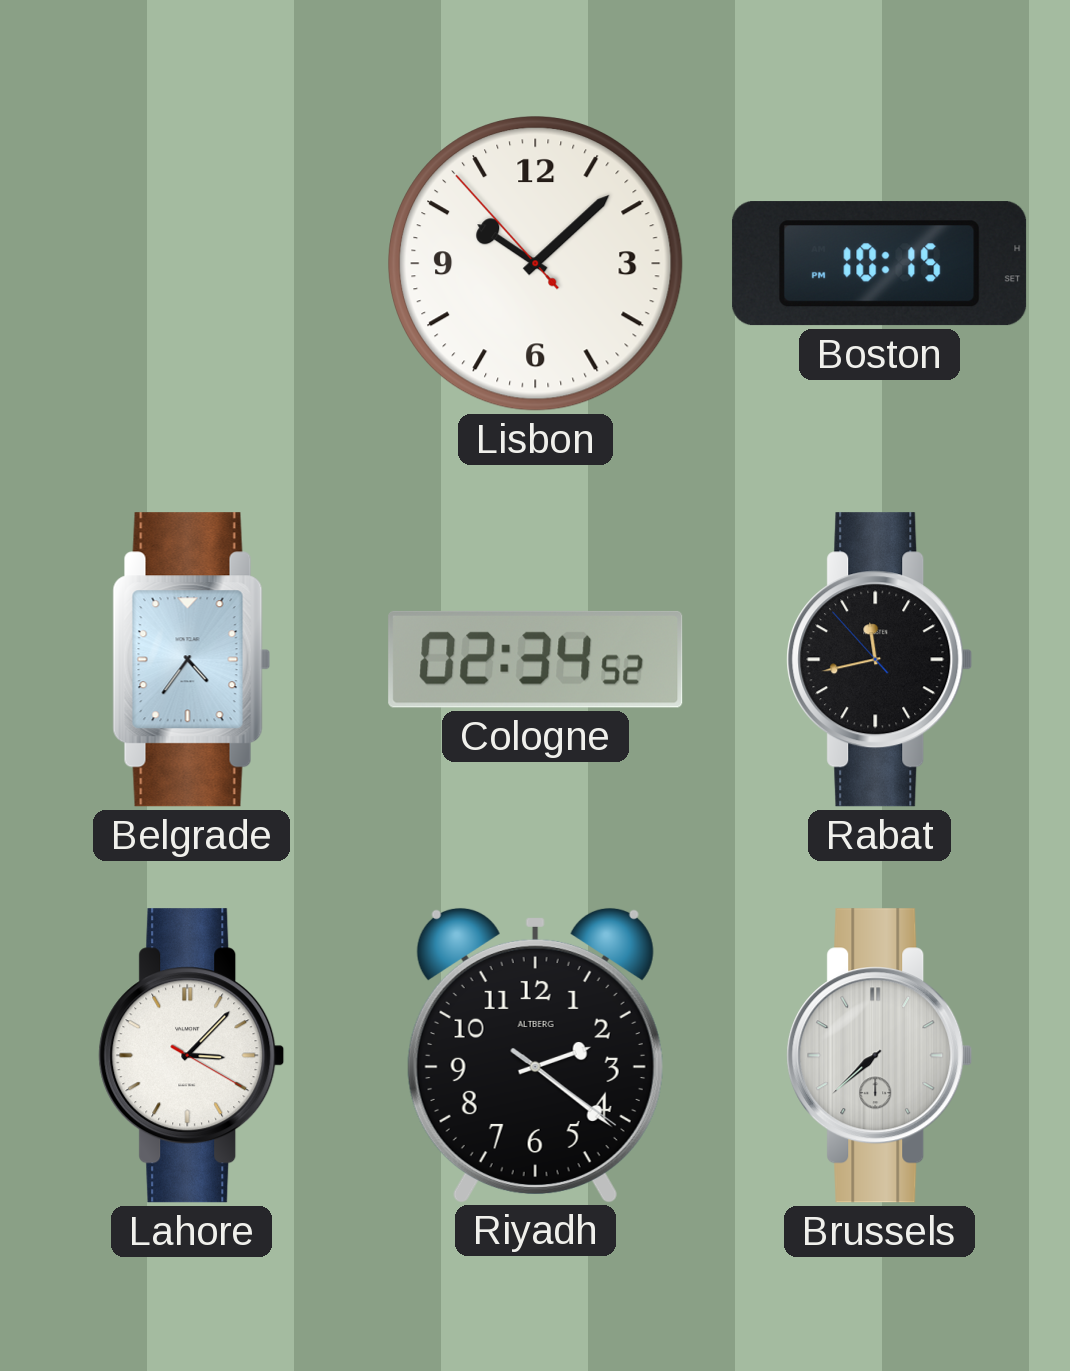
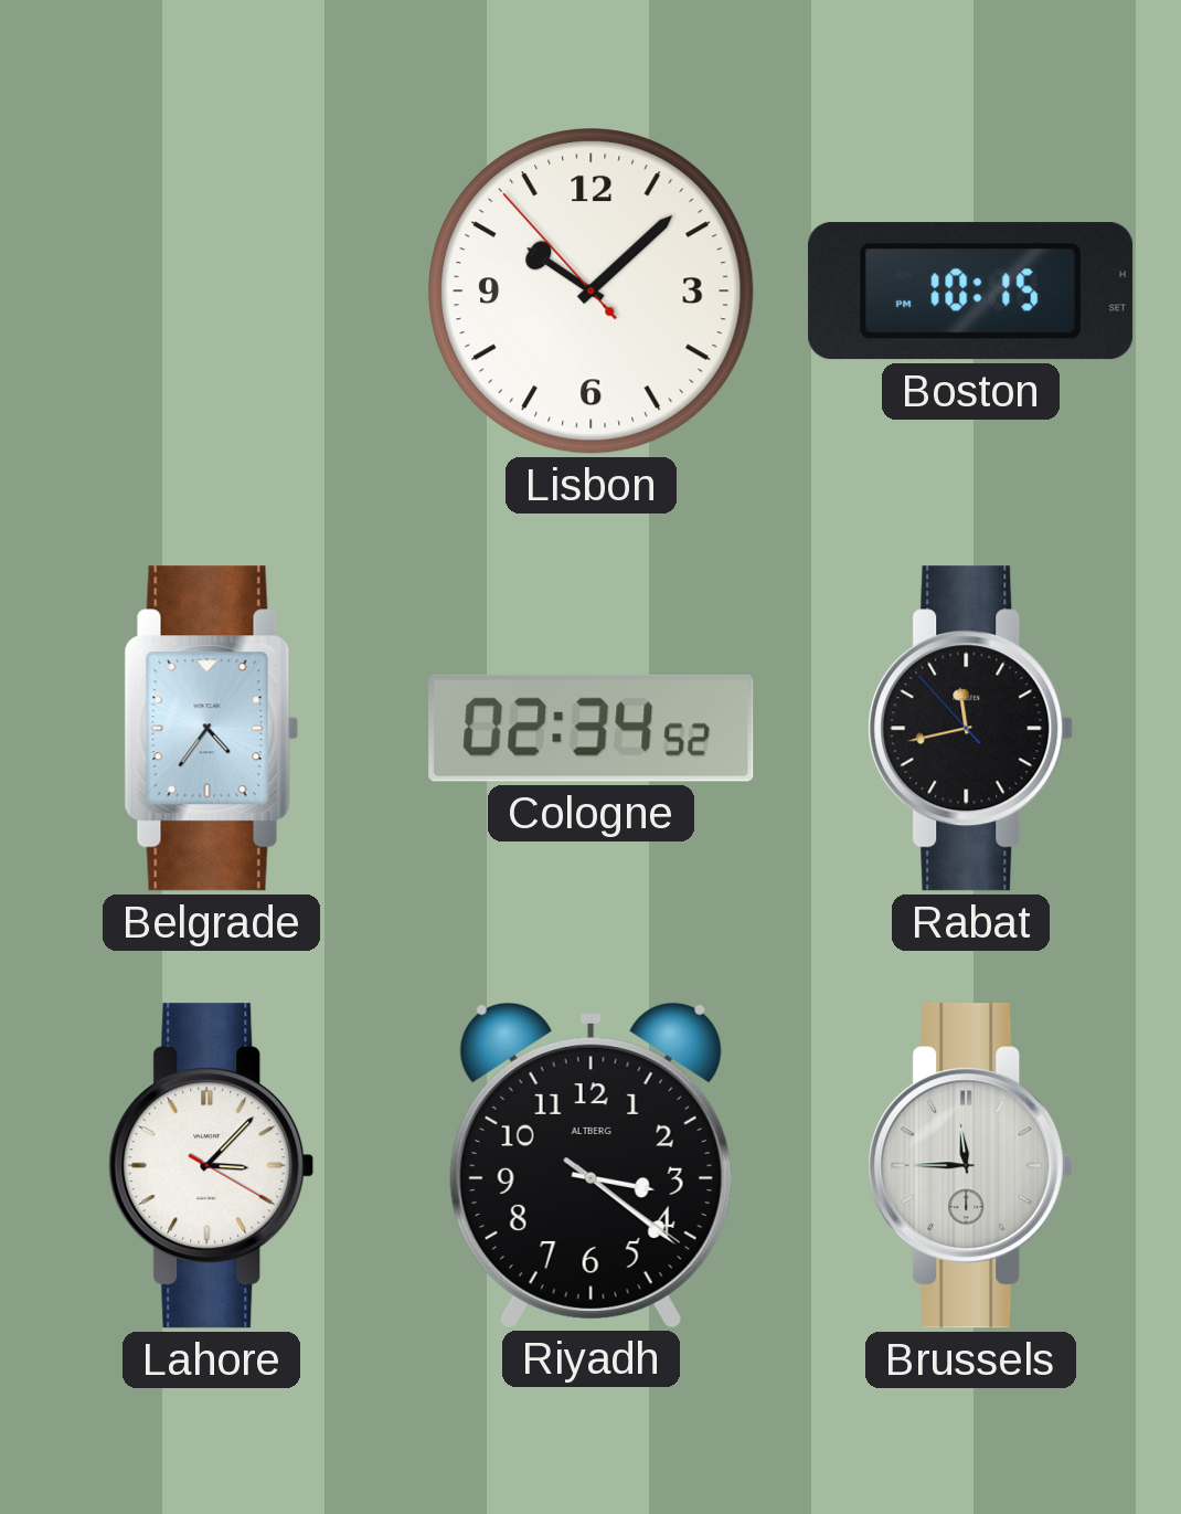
Riyadh: 2:21 -> 3:21
Brussels: 7:38 -> 11:45
